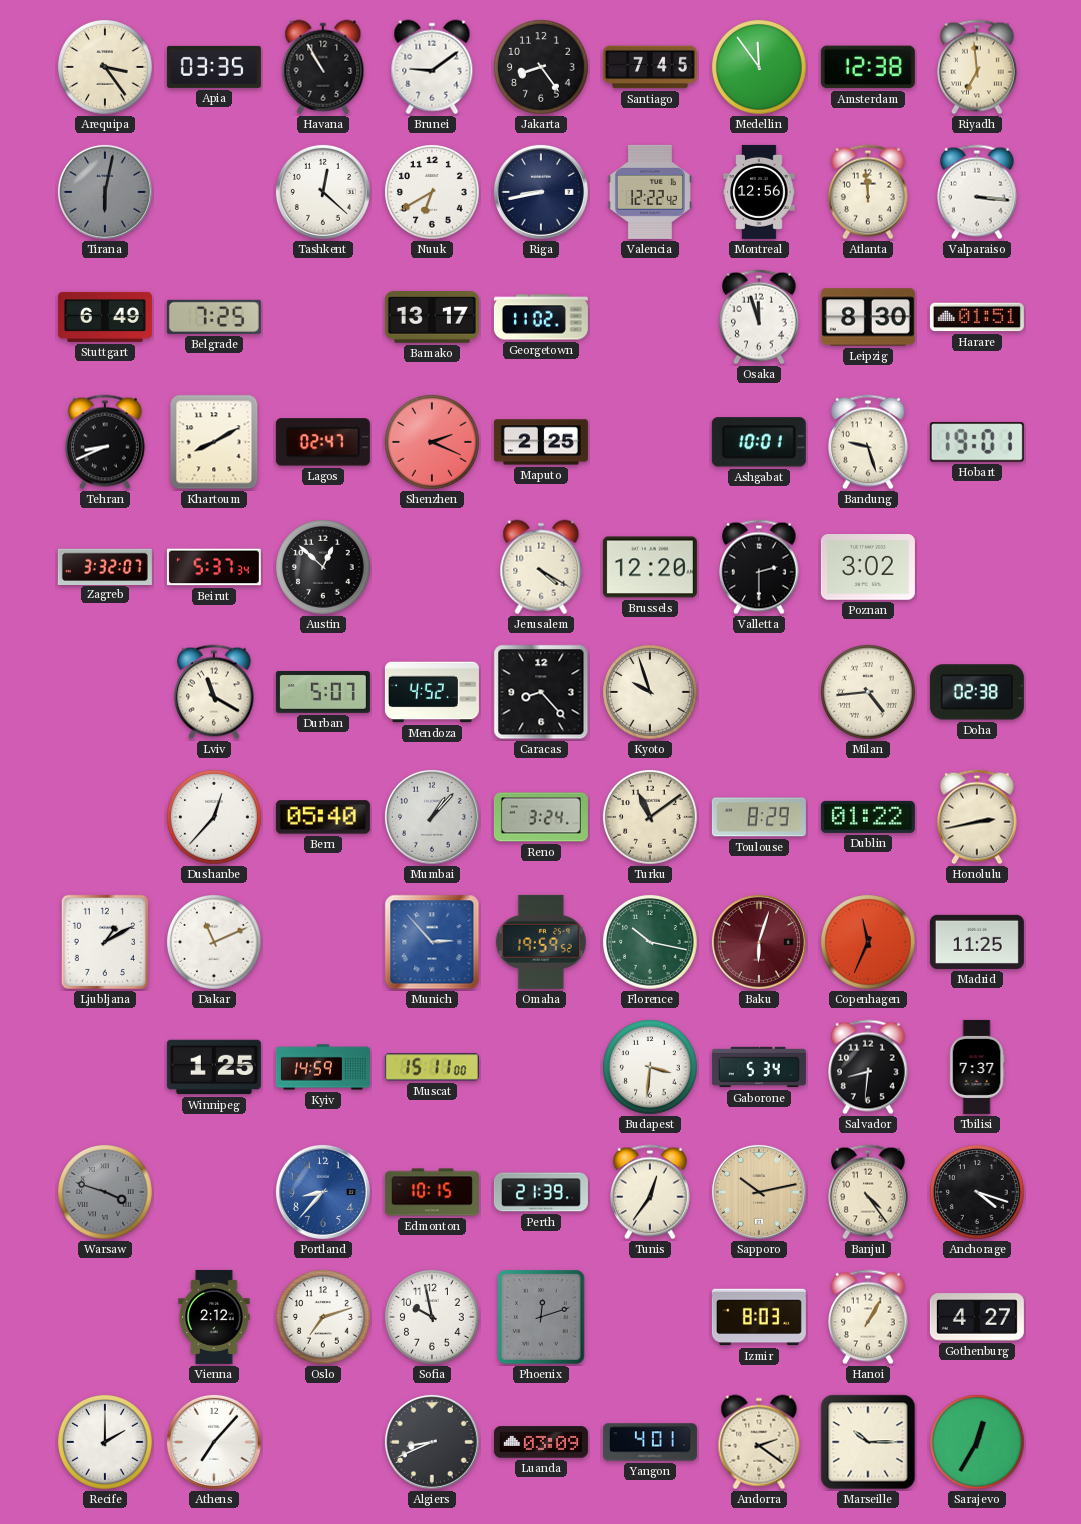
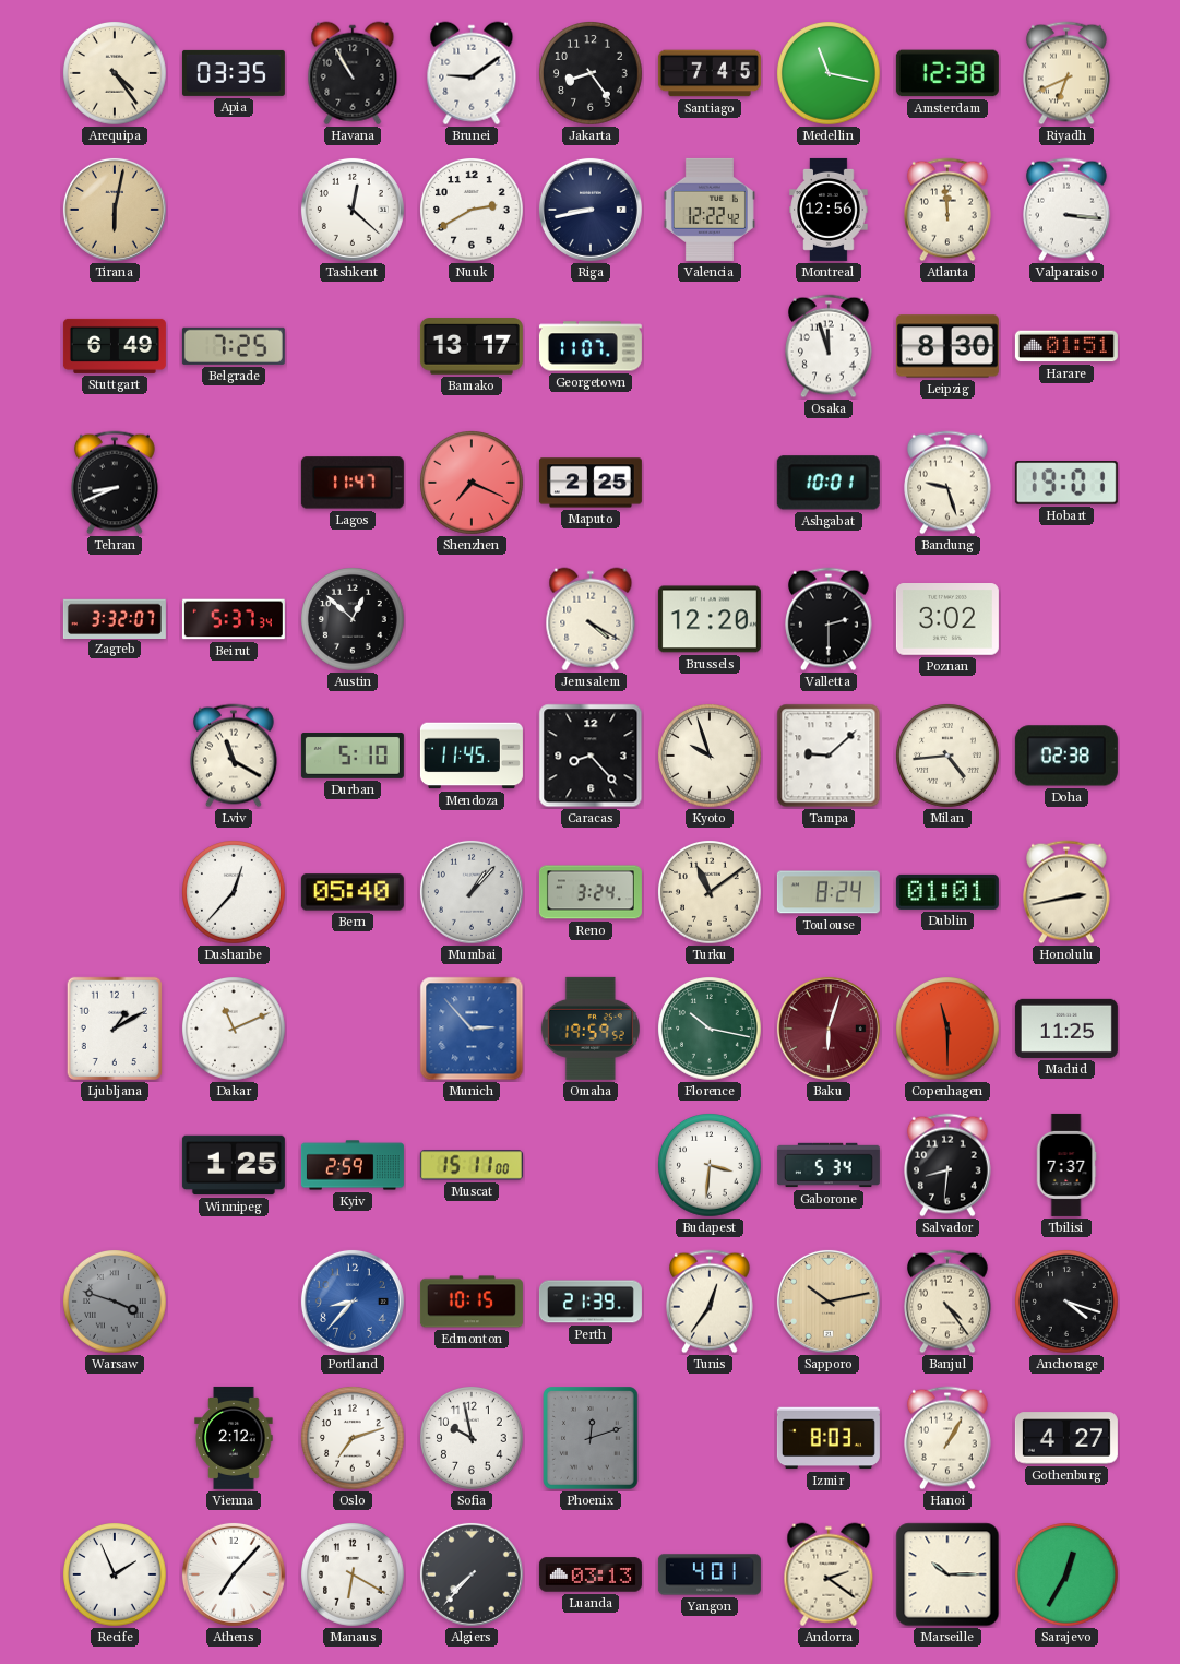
Arequipa: 3:24 -> 4:24
Medellin: 11:54 -> 11:17
Riyadh: 6:59 -> 6:41
Tirana dial: grey -> champagne
Nuuk: 6:40 -> 2:40
Georgetown: 11:02 -> 11:07
Khartoum: 8:10 -> none
Lagos: 02:47 -> 11:47
Shenzhen: 2:19 -> 7:19
Durban: 5:07 -> 5:10
Mendoza: 4:52 -> 11:45
Tampa: none -> 9:08
Toulouse: 8:29 -> 8:24
Dublin: 01:22 -> 01:01
Copenhagen: 11:34 -> 11:30
Kyiv: 14:59 -> 2:59
Recife: 2:00 -> 1:56
Manaus: none -> 6:20
Algiers: 8:41 -> 7:37
Luanda: 03:09 -> 03:13
